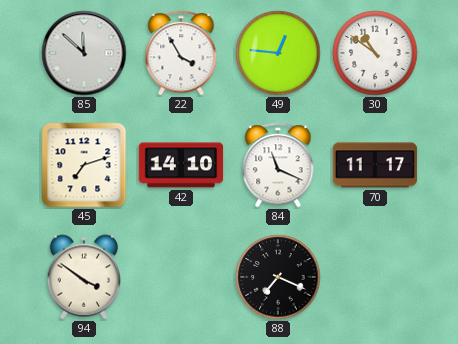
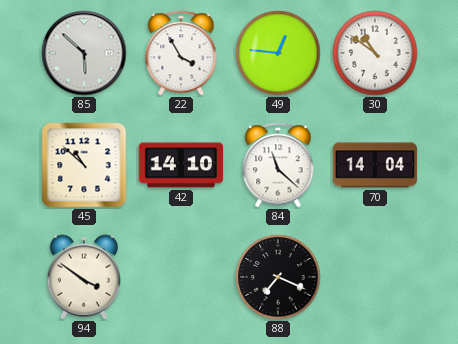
85: 11:52 -> 5:52
45: 7:12 -> 10:52
84: 11:19 -> 11:22
70: 11:17 -> 14:04
